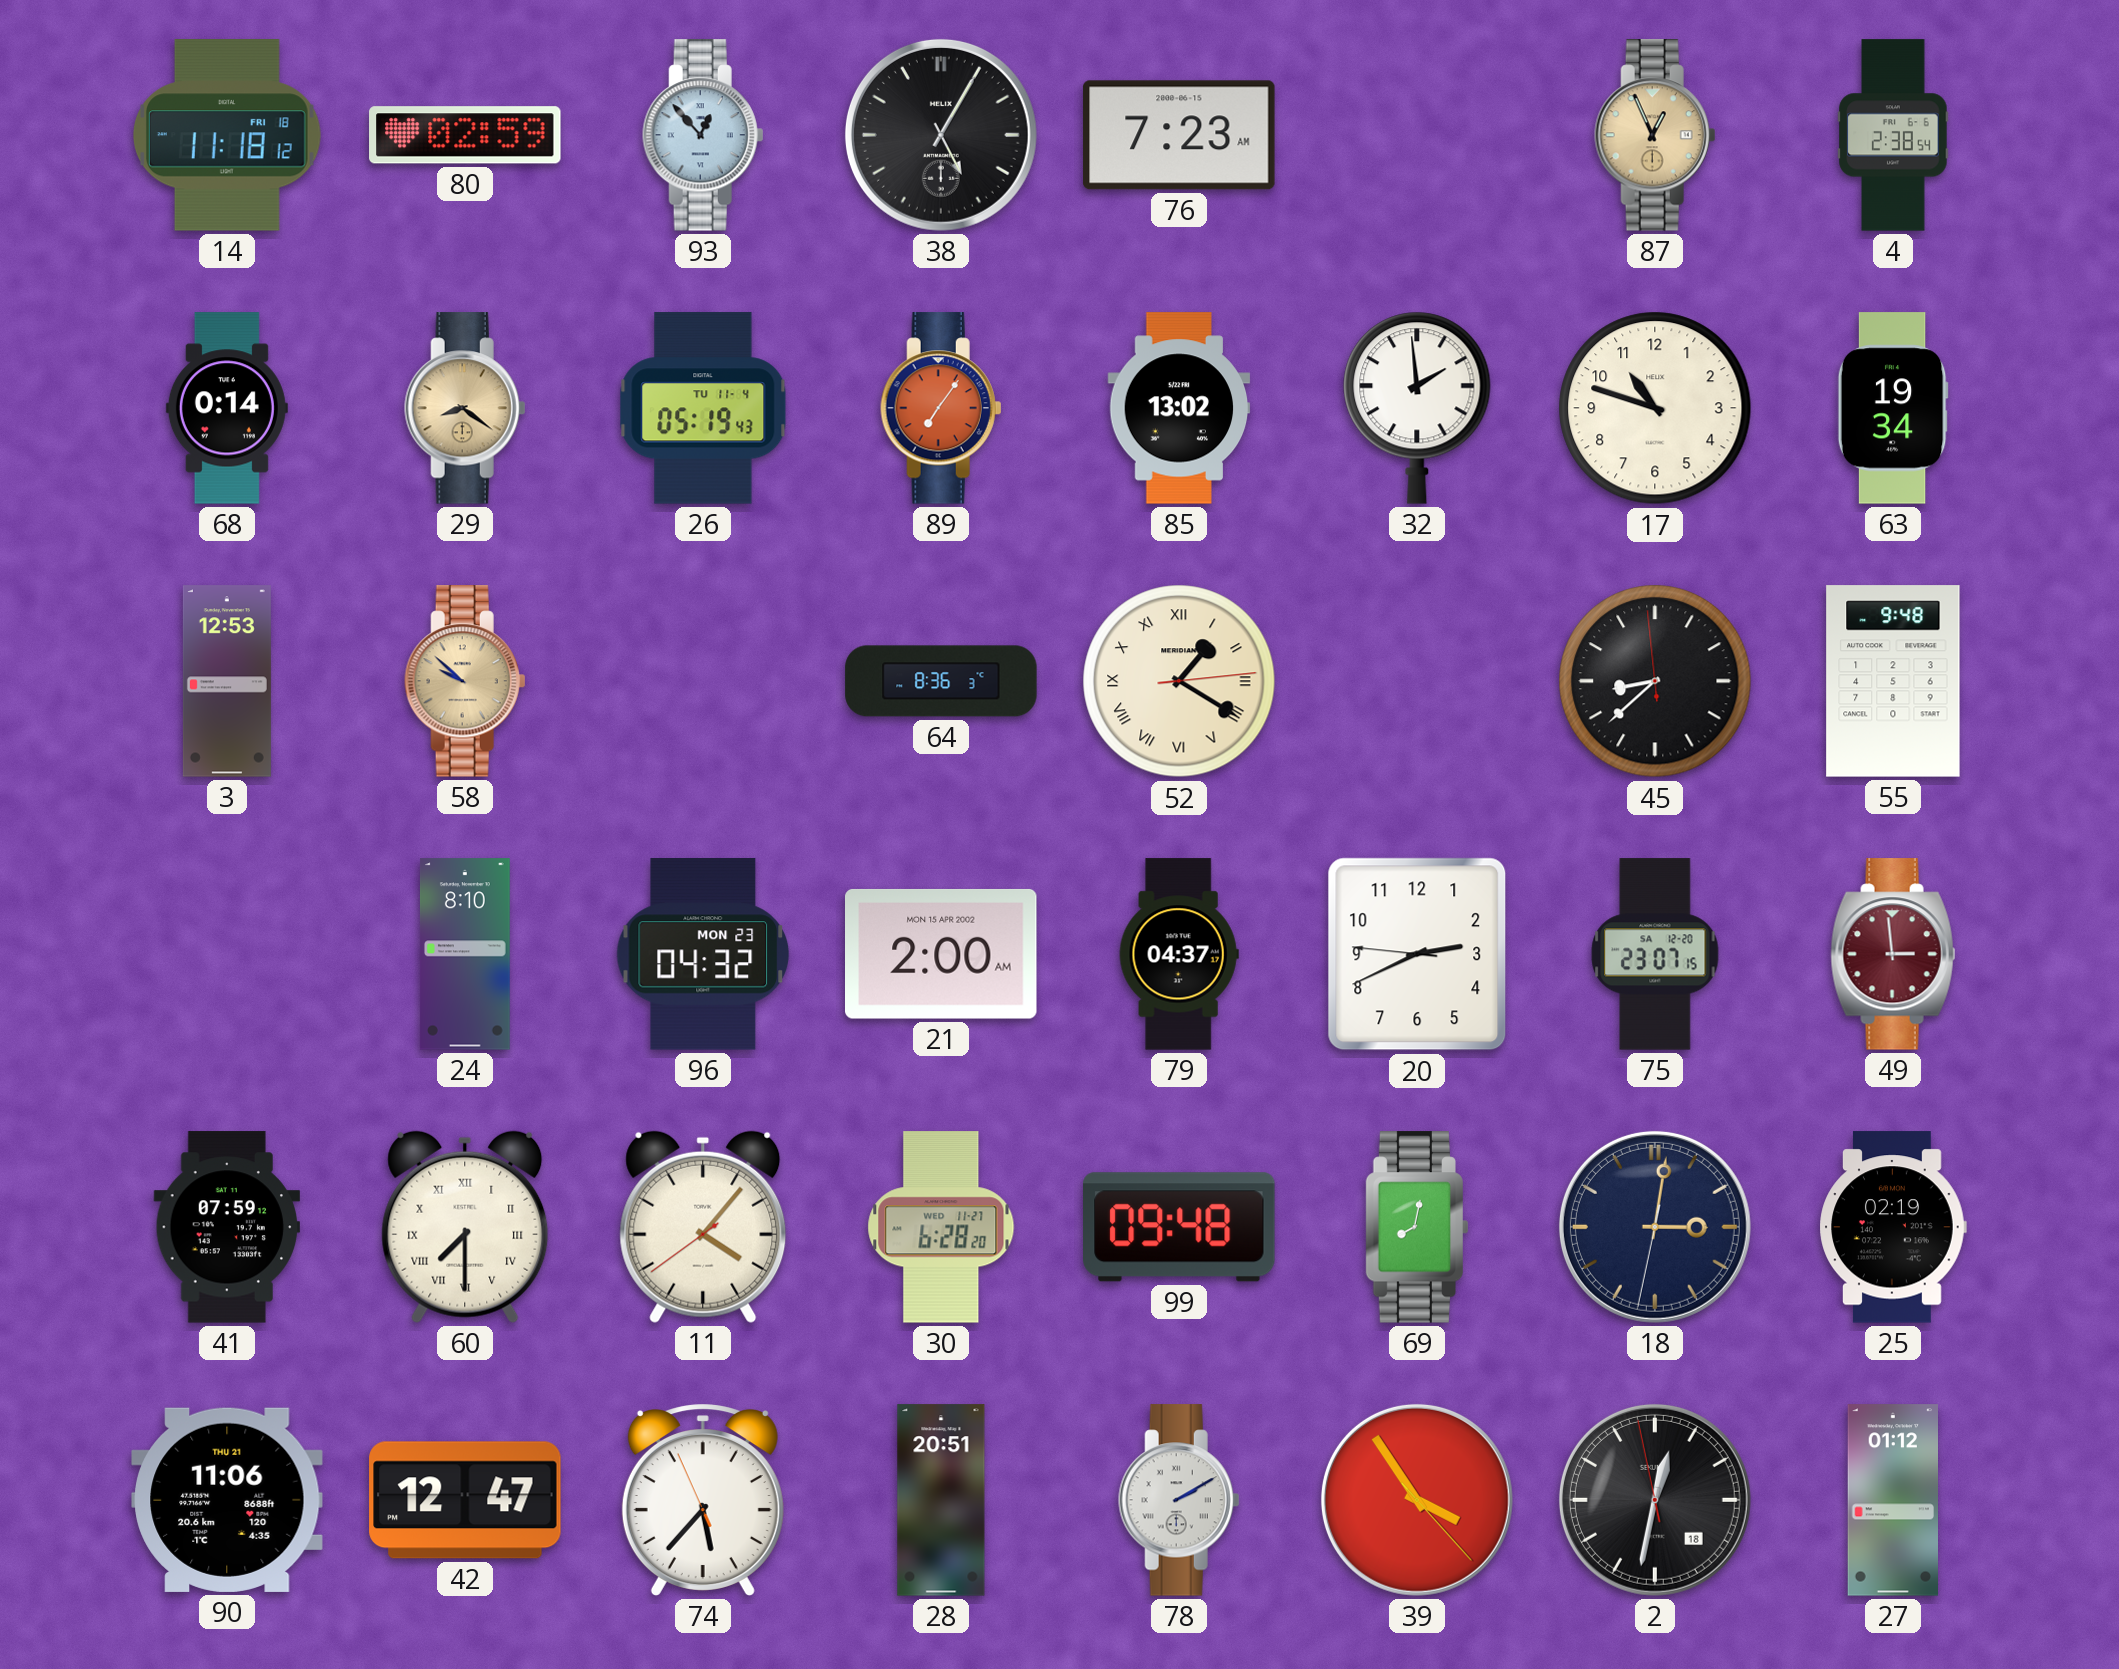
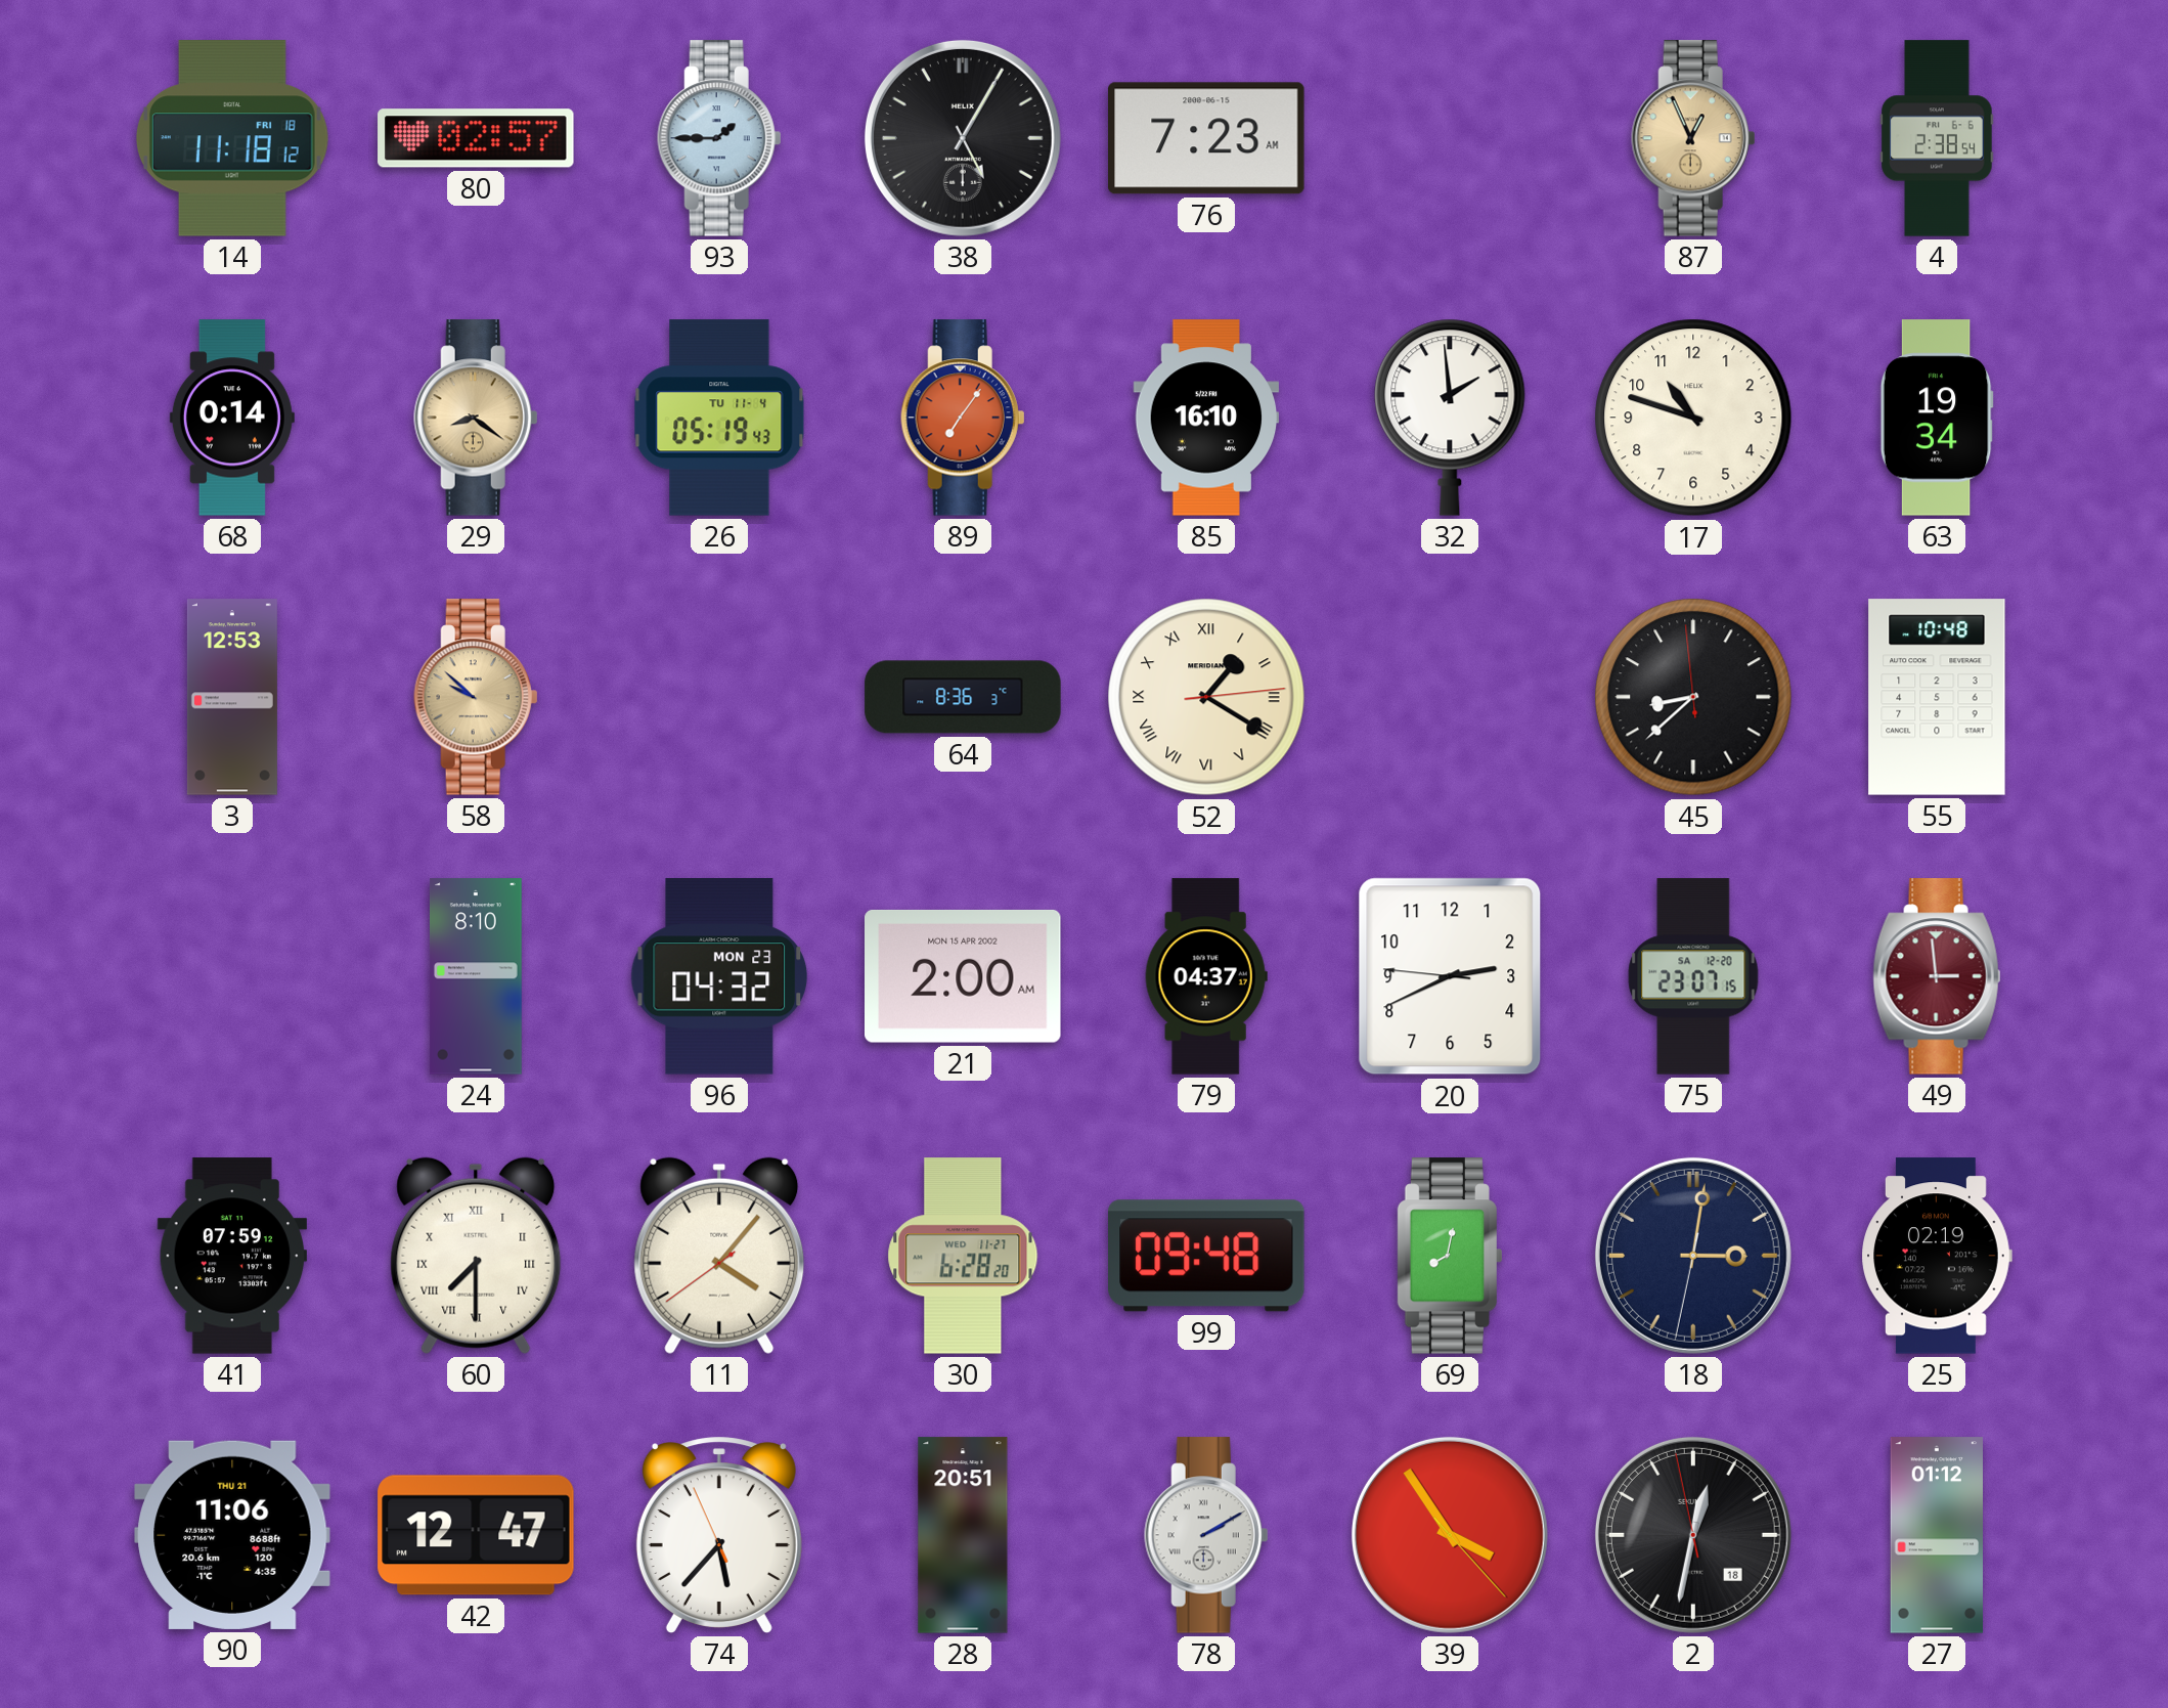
80: 02:59 -> 02:57
93: 12:53 -> 1:45
85: 13:02 -> 16:10
55: 9:48 -> 10:48
